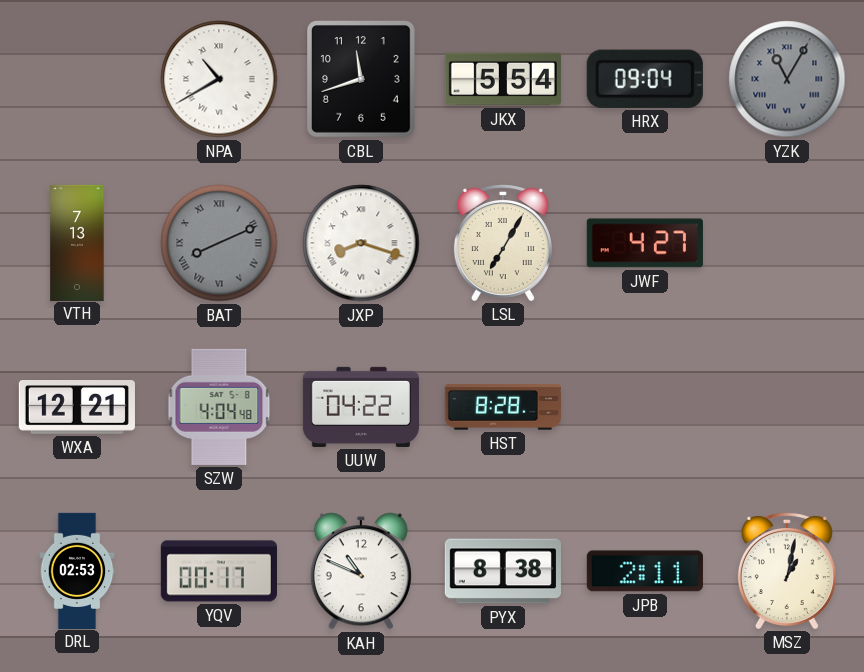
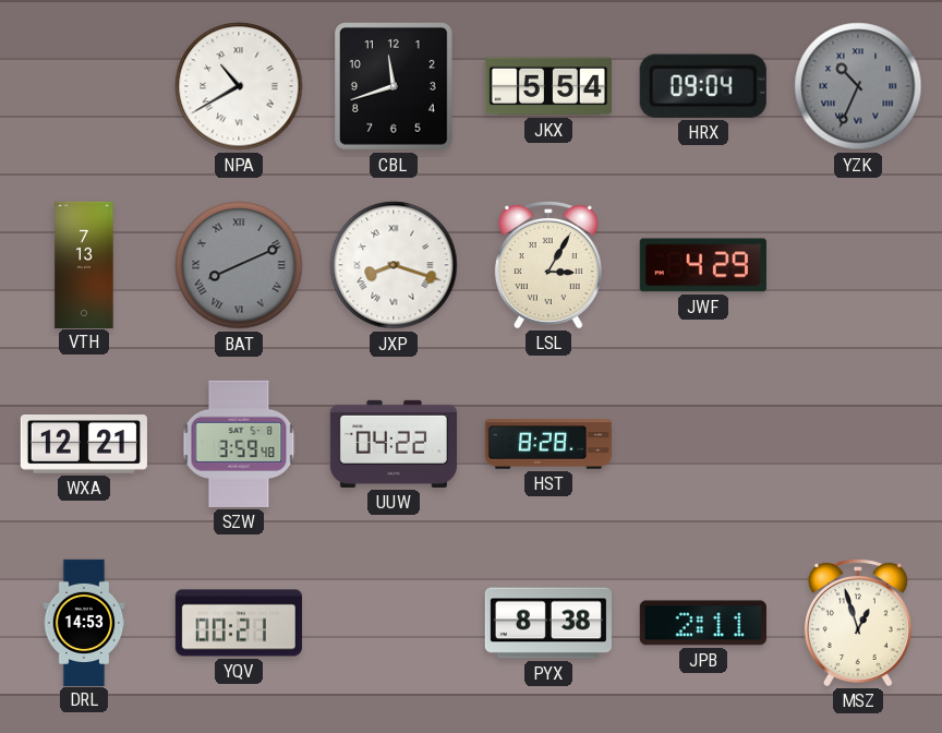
YZK: 11:05 -> 10:34
LSL: 7:05 -> 3:05
JWF: 4:27 -> 4:29
SZW: 4:04 -> 3:59
DRL: 02:53 -> 14:53
YQV: 00:17 -> 00:21
KAH: 10:49 -> none
MSZ: 1:02 -> 12:57
